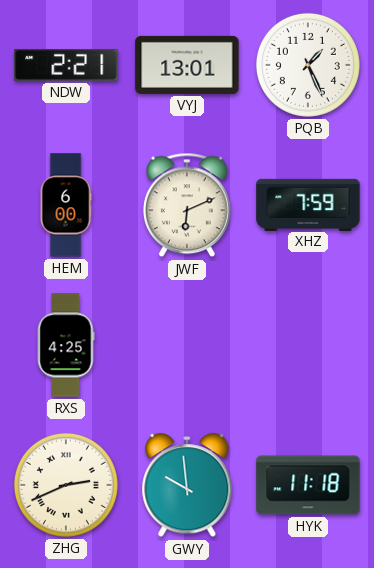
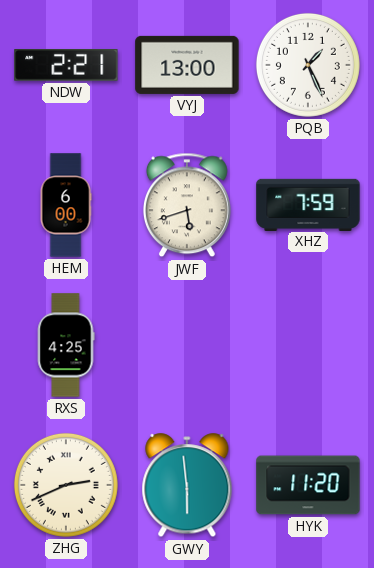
VYJ: 13:01 -> 13:00
JWF: 6:11 -> 5:42
GWY: 9:59 -> 5:59
HYK: 11:18 -> 11:20
